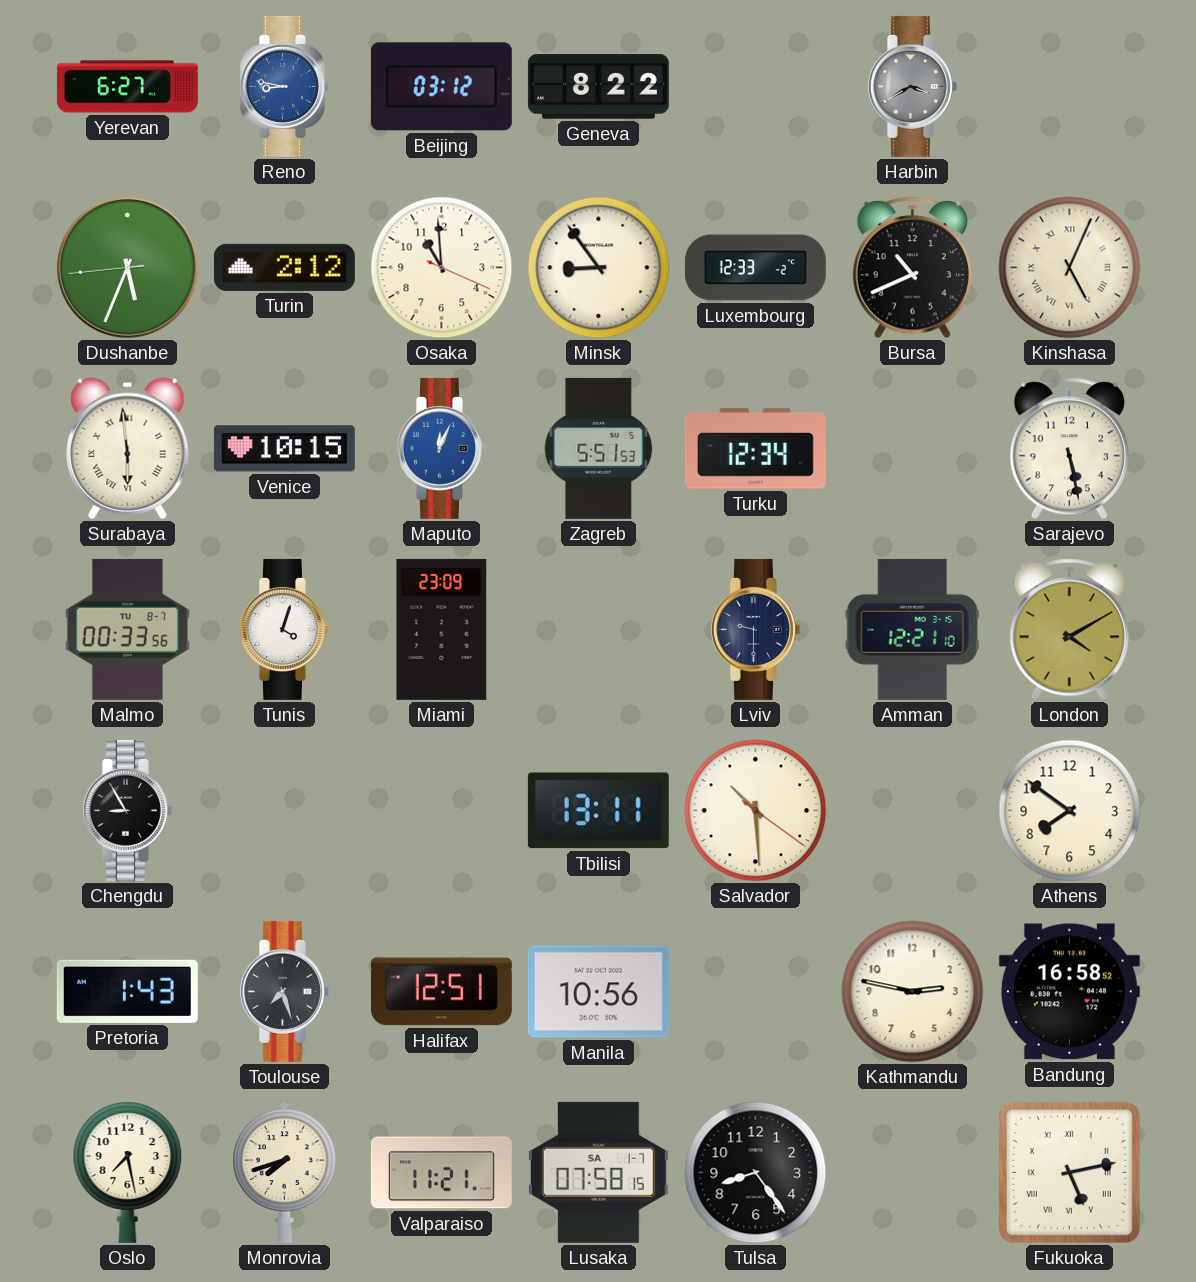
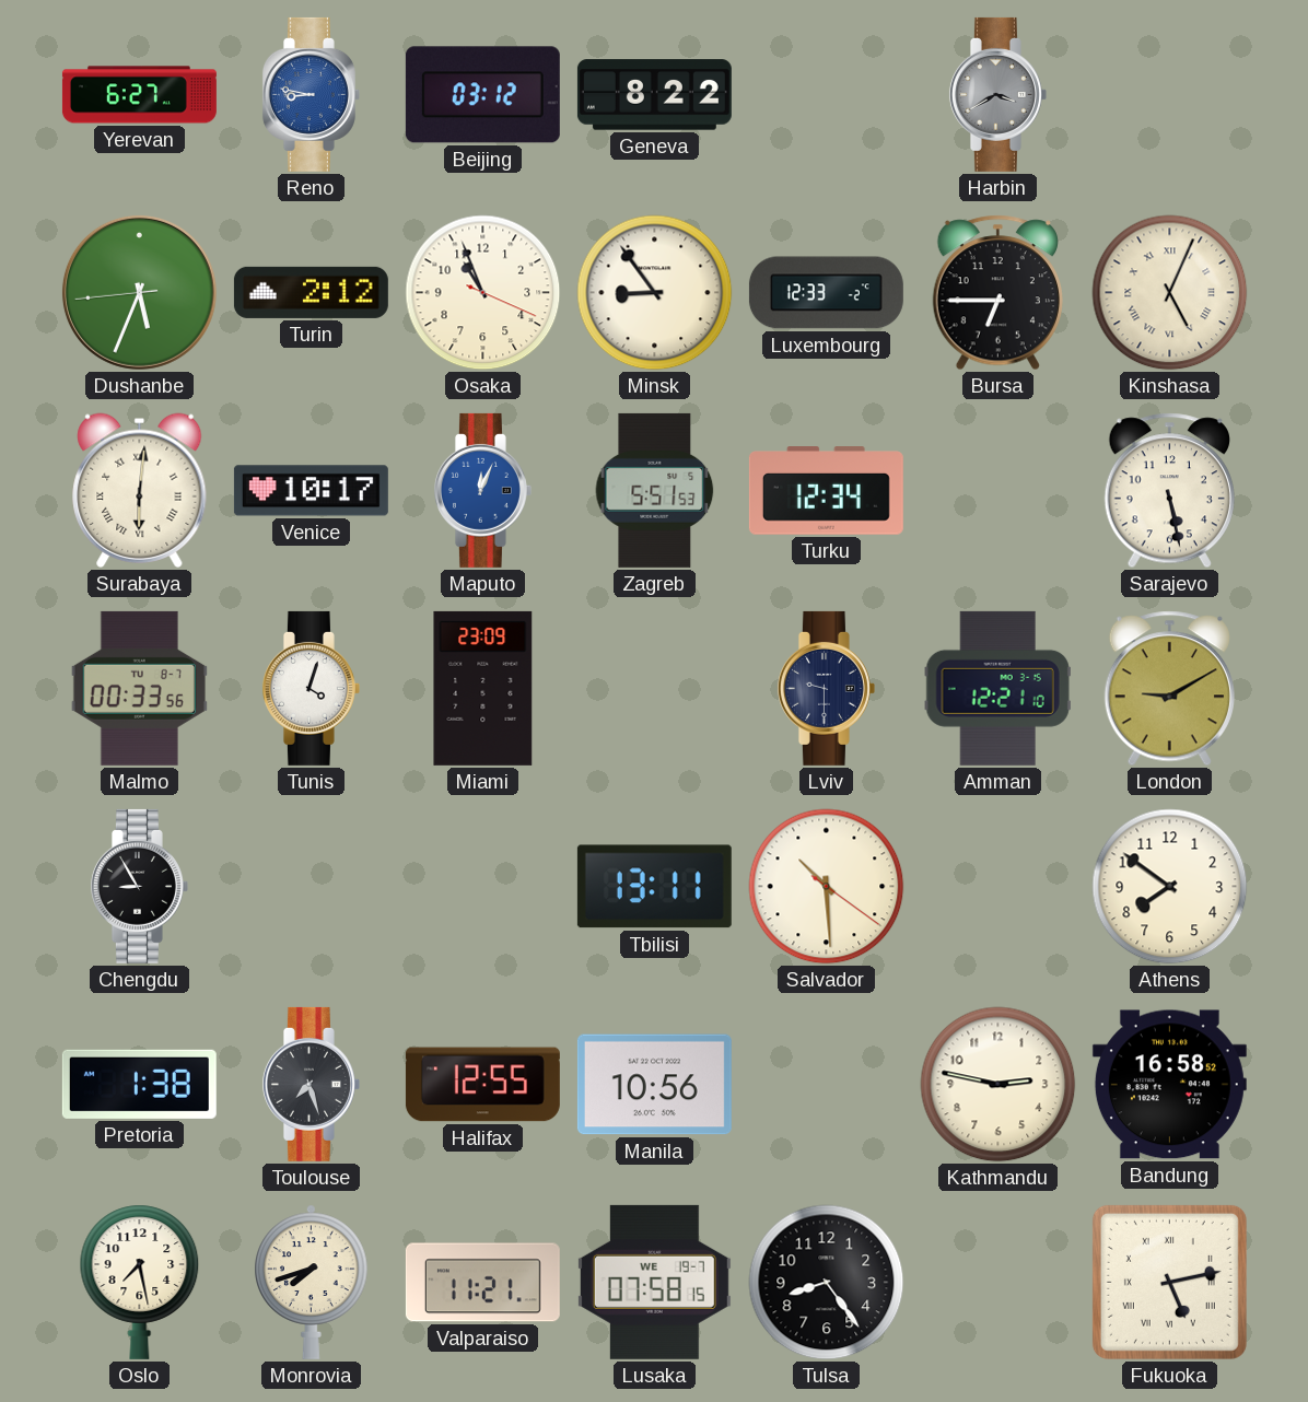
Osaka: 10:59 -> 10:56
Bursa: 10:41 -> 6:45
Surabaya: 5:59 -> 6:01
Venice: 10:15 -> 10:17
London: 4:10 -> 9:10
Pretoria: 1:43 -> 1:38
Halifax: 12:51 -> 12:55
Lusaka date: SA 1-7 -> WE 19-7
